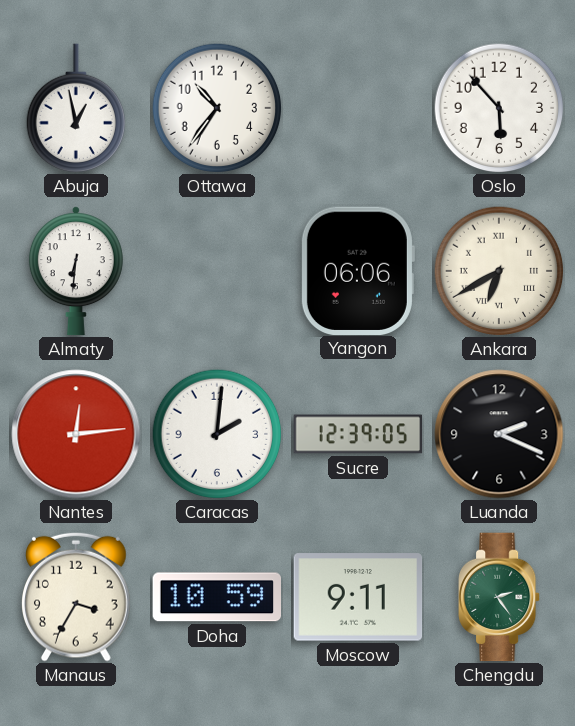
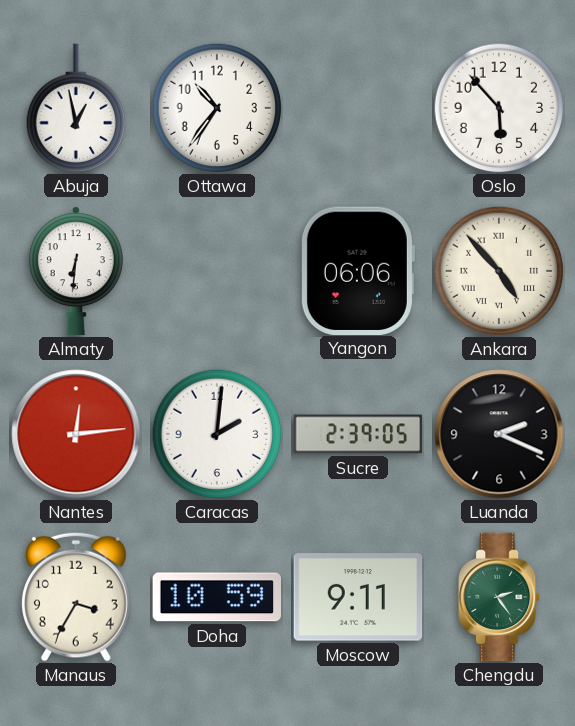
Ankara: 6:40 -> 4:53
Sucre: 12:39 -> 2:39
